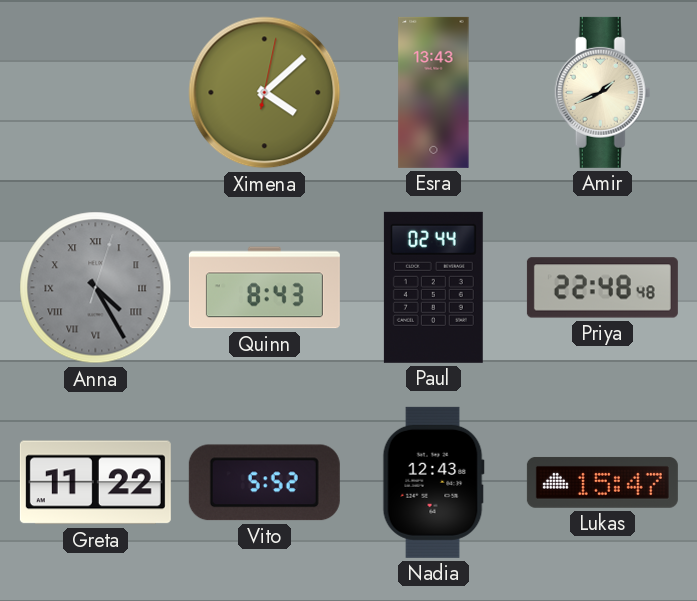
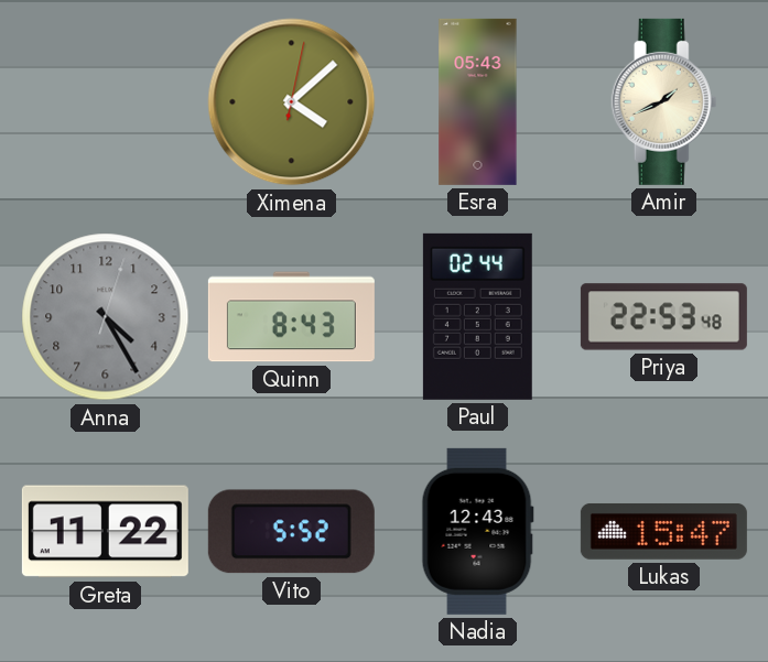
Esra: 13:43 -> 05:43
Anna numerals: Roman -> Arabic
Priya: 22:48 -> 22:53
